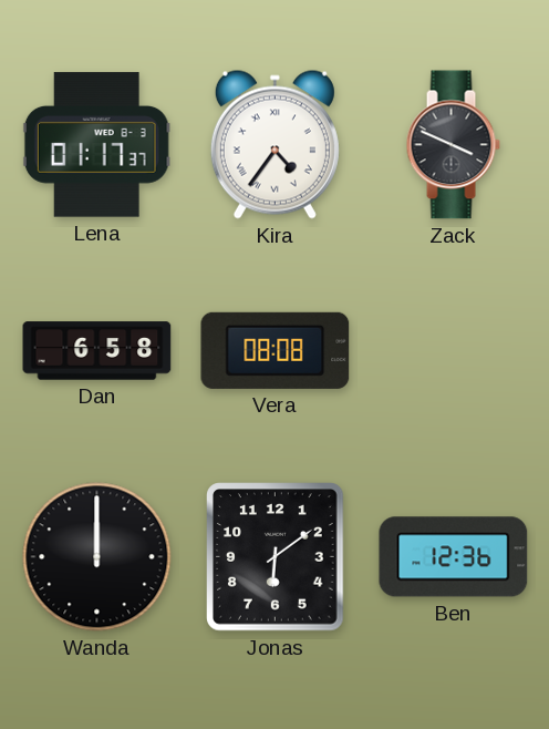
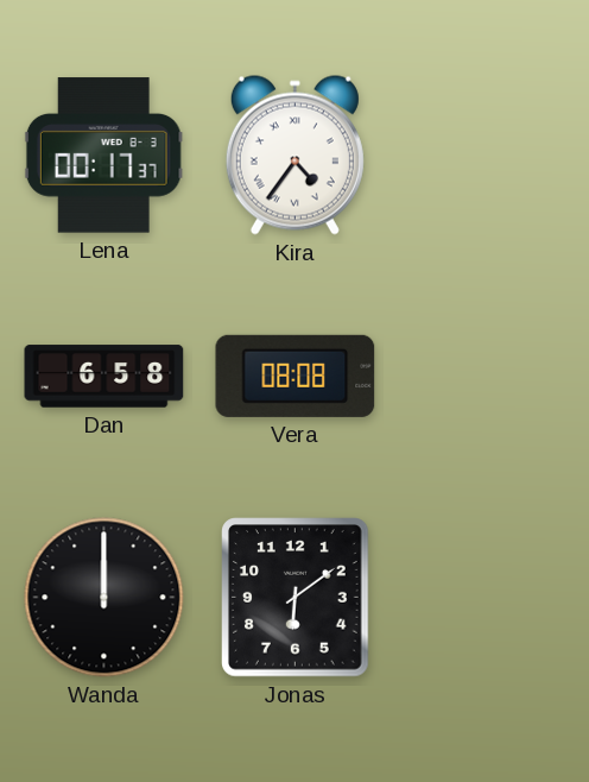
Lena: 01:17 -> 00:17
Zack: 3:49 -> none
Ben: 12:36 -> none
